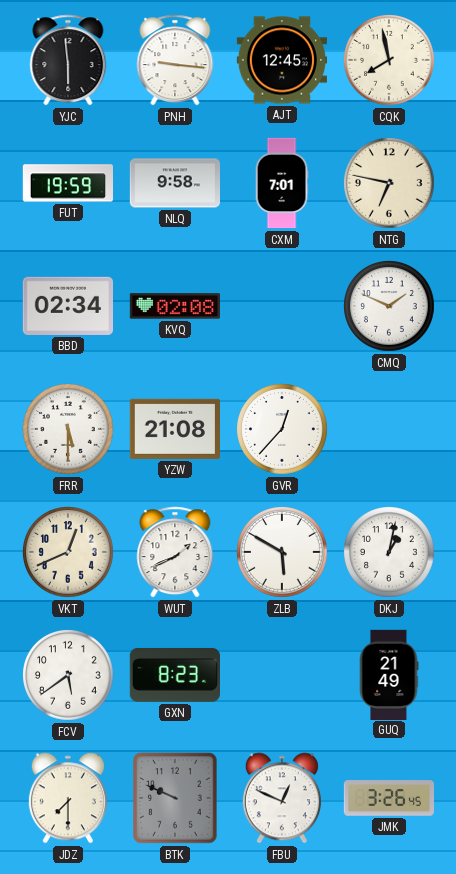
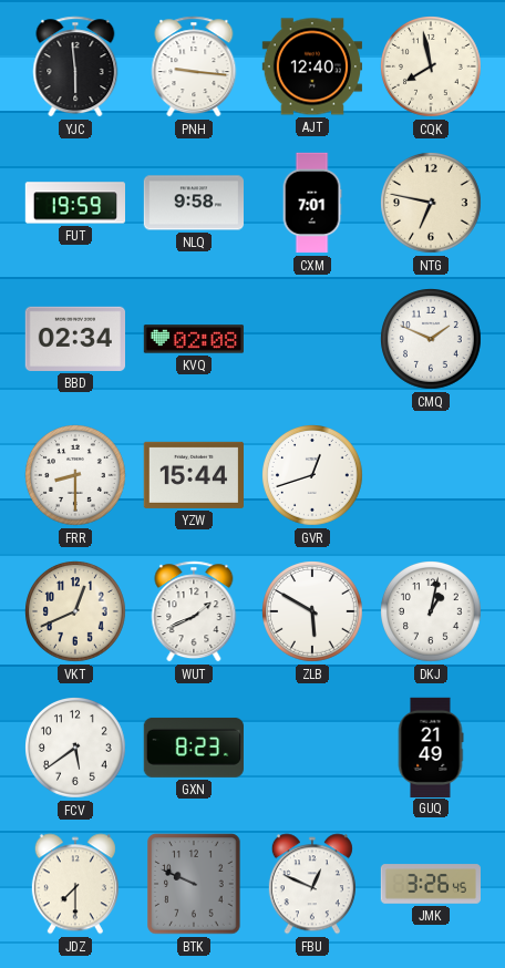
AJT: 12:45 -> 12:40
FRR: 5:30 -> 8:30
YZW: 21:08 -> 15:44
GVR: 12:37 -> 12:42
